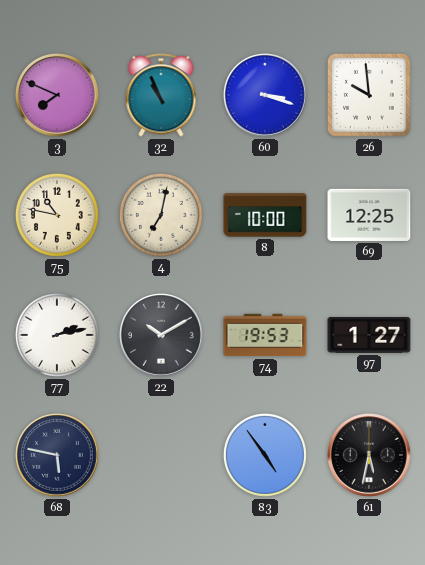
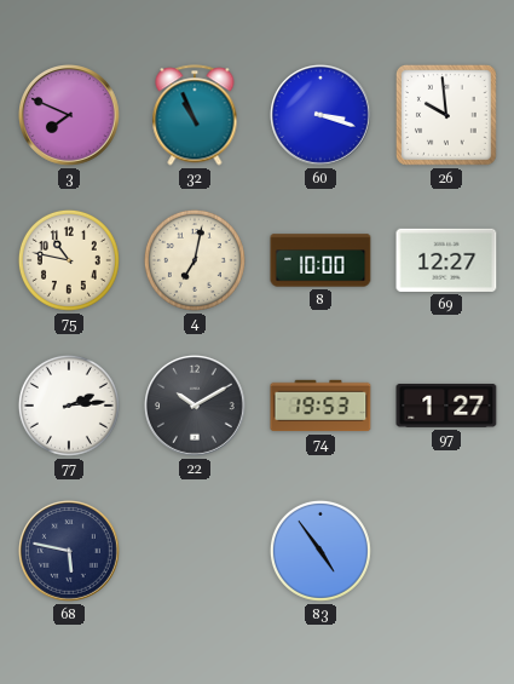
69: 12:25 -> 12:27
77: 2:13 -> 2:14
61: 5:32 -> none
